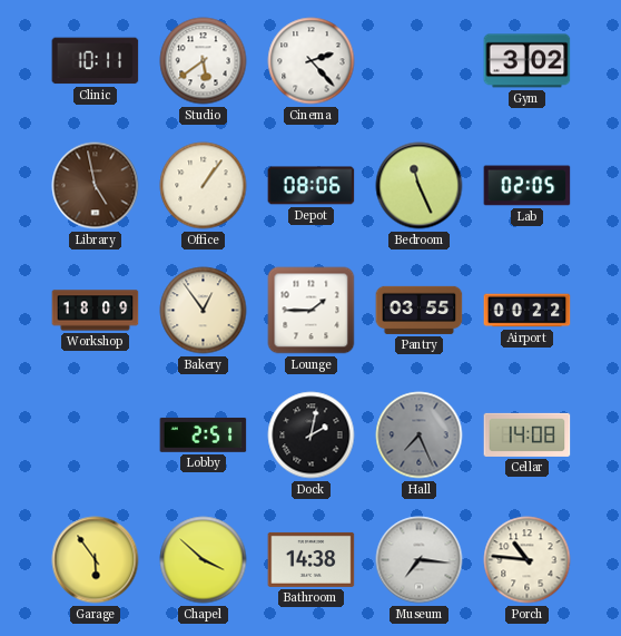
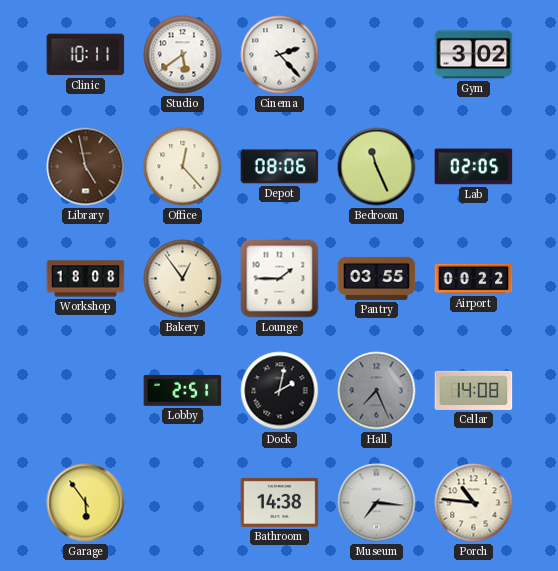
Office: 1:06 -> 12:23
Workshop: 18:09 -> 18:08
Chapel: 3:52 -> none
